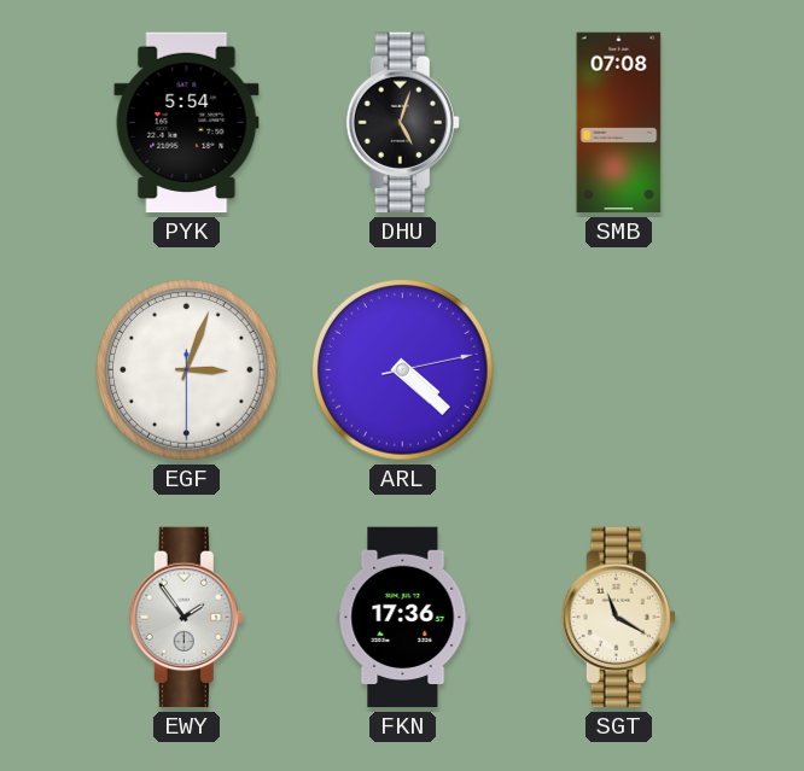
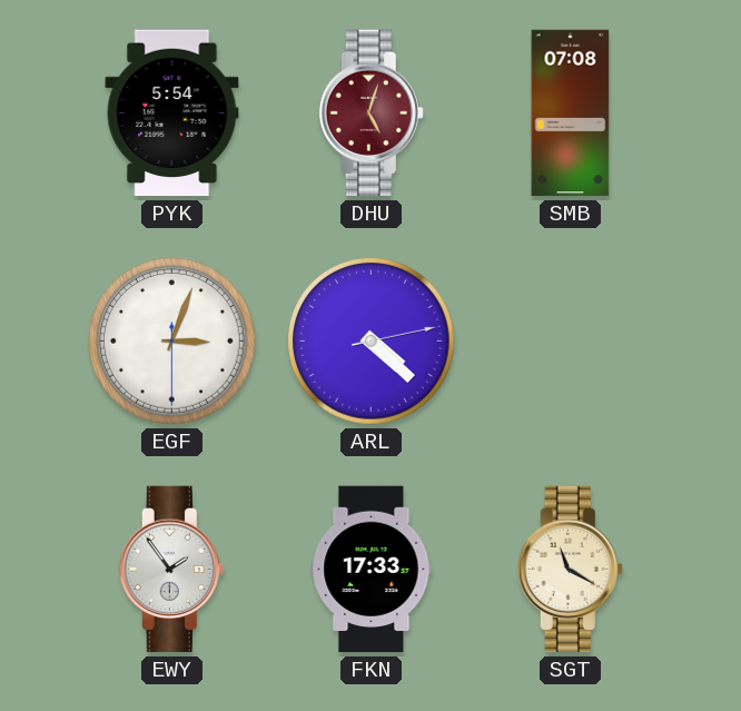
DHU dial: black -> burgundy
FKN: 17:36 -> 17:33
